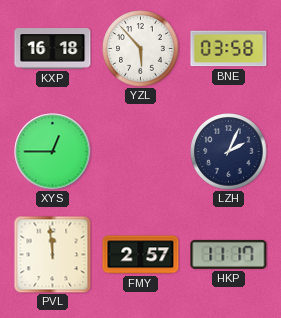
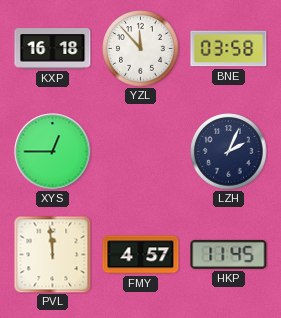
YZL: 5:53 -> 11:53
FMY: 2:57 -> 4:57
HKP: 11:17 -> 11:45
